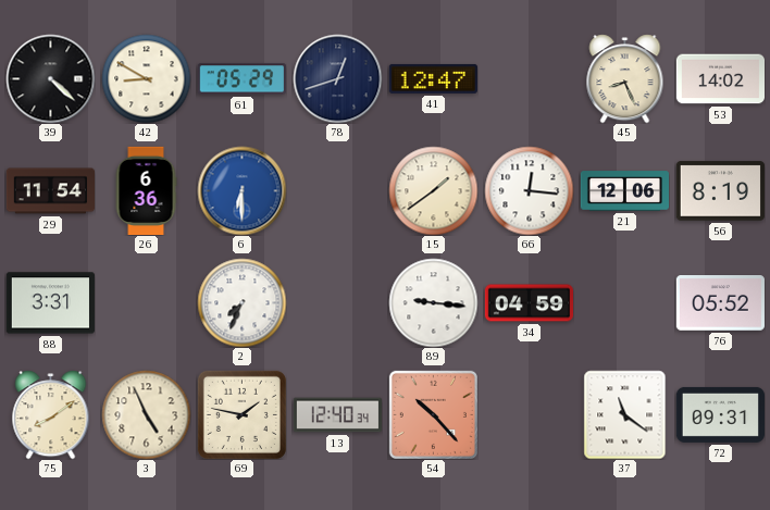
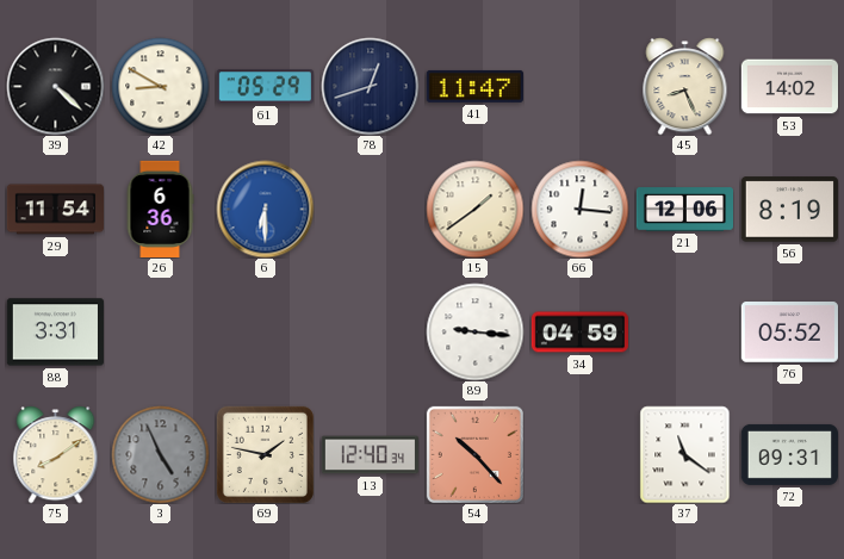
41: 12:47 -> 11:47
2: 7:34 -> none
3 dial: cream -> grey
